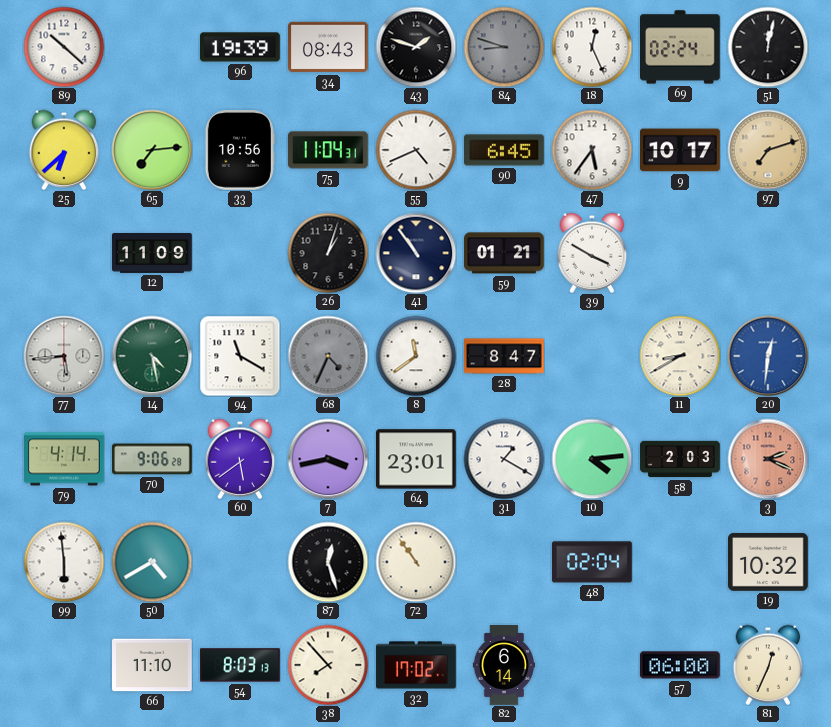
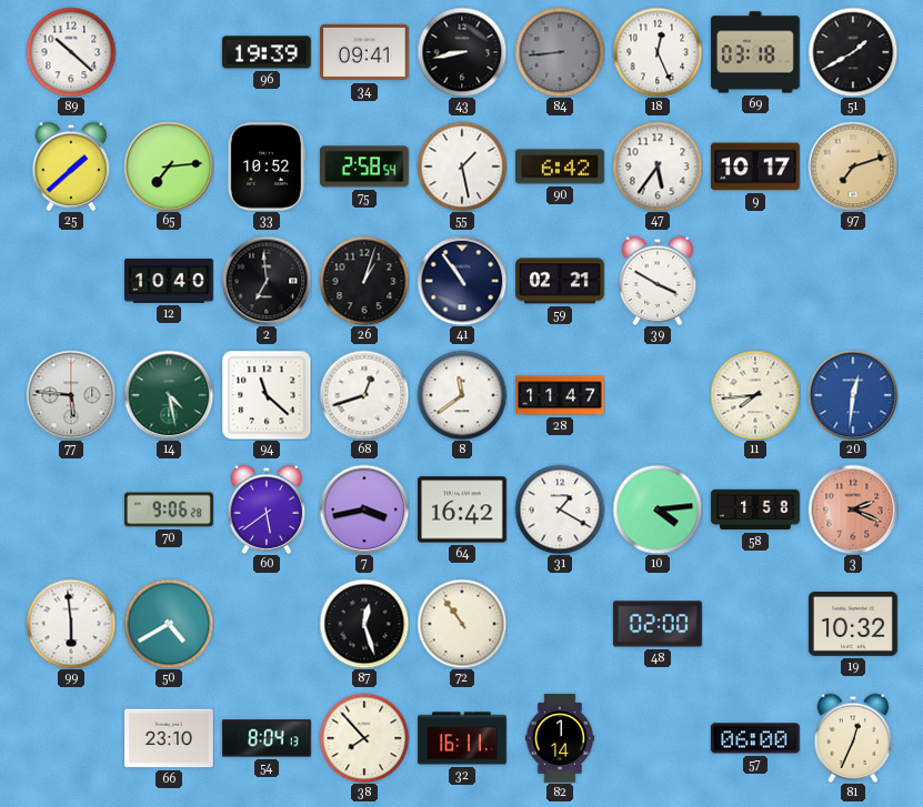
34: 08:43 -> 09:41
43: 1:48 -> 8:43
84: 8:48 -> 8:44
69: 02:24 -> 03:18
51: 12:02 -> 1:40
25: 6:38 -> 1:38
33: 10:56 -> 10:52
75: 11:04 -> 2:58
55: 4:41 -> 1:28
90: 6:45 -> 6:42
12: 11:09 -> 10:40
2: none -> 6:59
59: 01:21 -> 02:21
77: 5:44 -> 5:46
94: 11:20 -> 11:22
68: 4:34 -> 12:42
68 dial: grey -> white
28: 8:47 -> 11:47
11: 8:40 -> 7:44
79: 4:14 -> none
64: 23:01 -> 16:42
58: 2:03 -> 1:58
48: 02:04 -> 02:00
66: 11:10 -> 23:10
54: 8:03 -> 8:04
32: 17:02 -> 16:11
82: 6:14 -> 1:14
